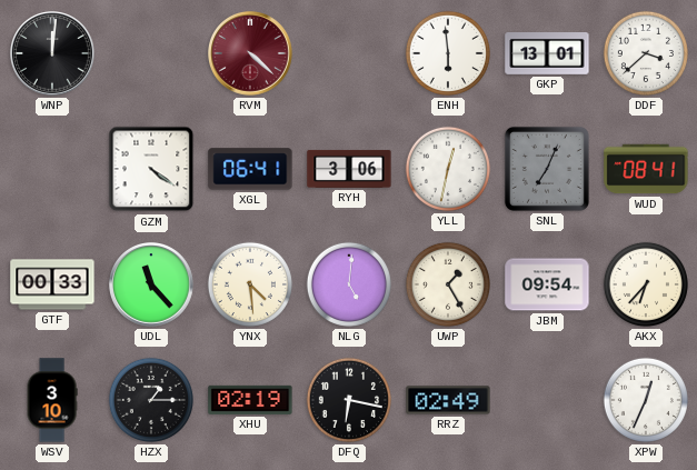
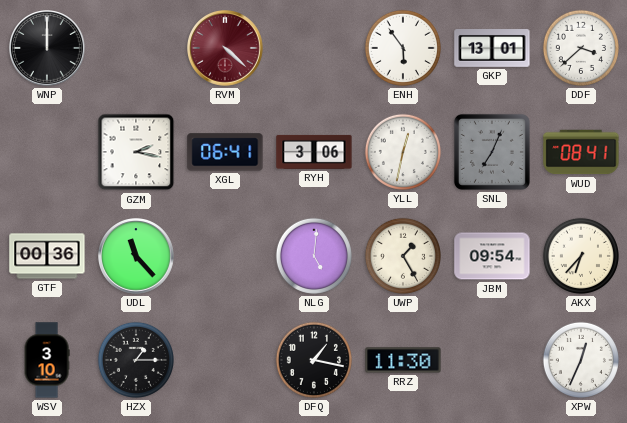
WNP: 12:01 -> 12:00
ENH: 5:59 -> 5:54
GZM: 4:21 -> 2:17
GTF: 00:33 -> 00:36
YNX: 4:29 -> none
XHU: 02:19 -> none
DFQ: 6:17 -> 1:17
RRZ: 02:49 -> 11:30
